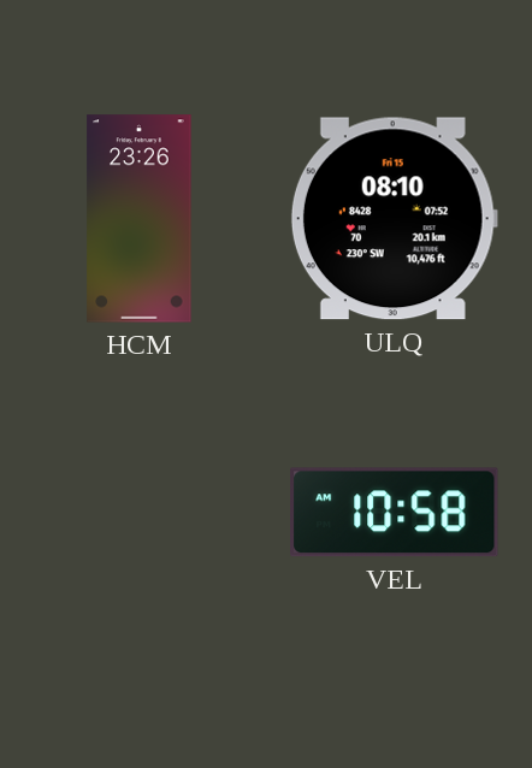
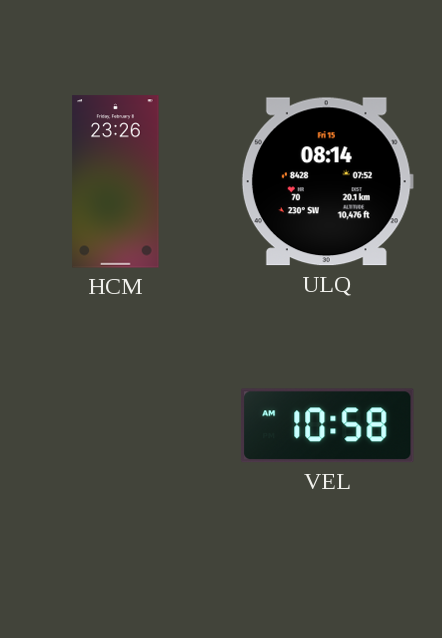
ULQ: 08:10 -> 08:14
